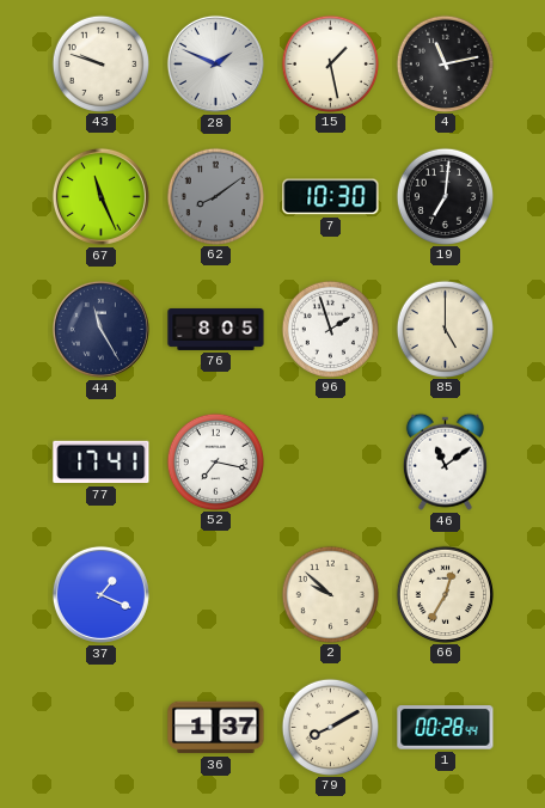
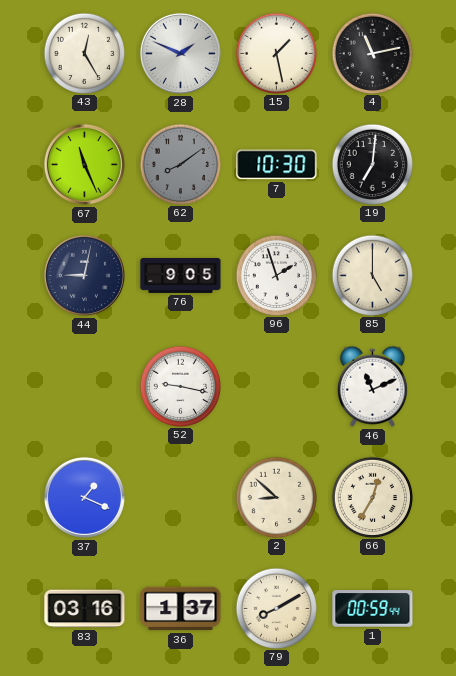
43: 9:48 -> 12:25
44: 11:25 -> 9:02
76: 8:05 -> 9:05
77: 17:41 -> none
52: 7:17 -> 9:17
46: 11:09 -> 11:11
2: 9:52 -> 8:52
83: none -> 03:16
1: 00:28 -> 00:59
